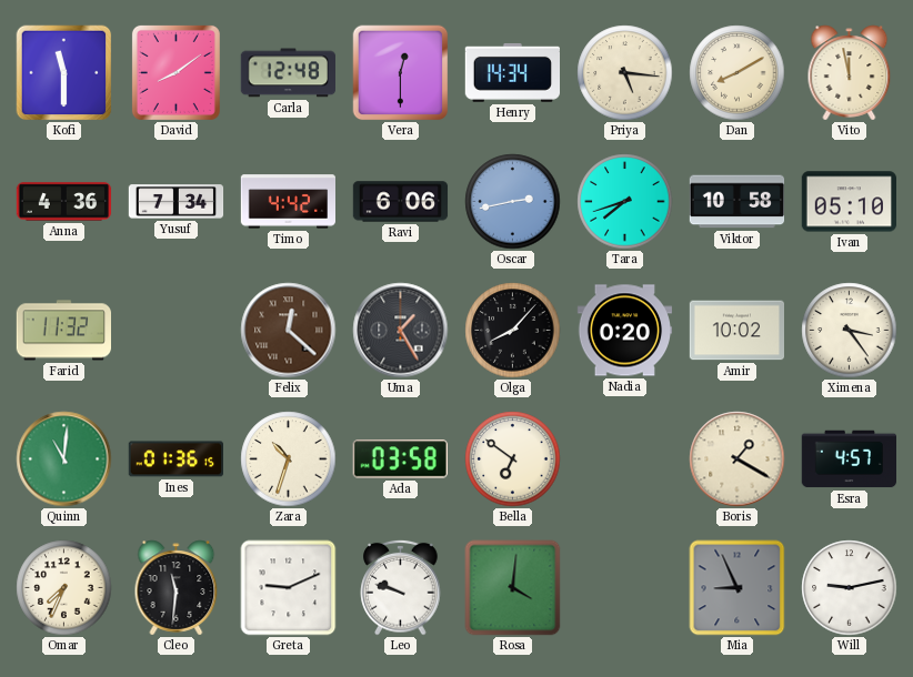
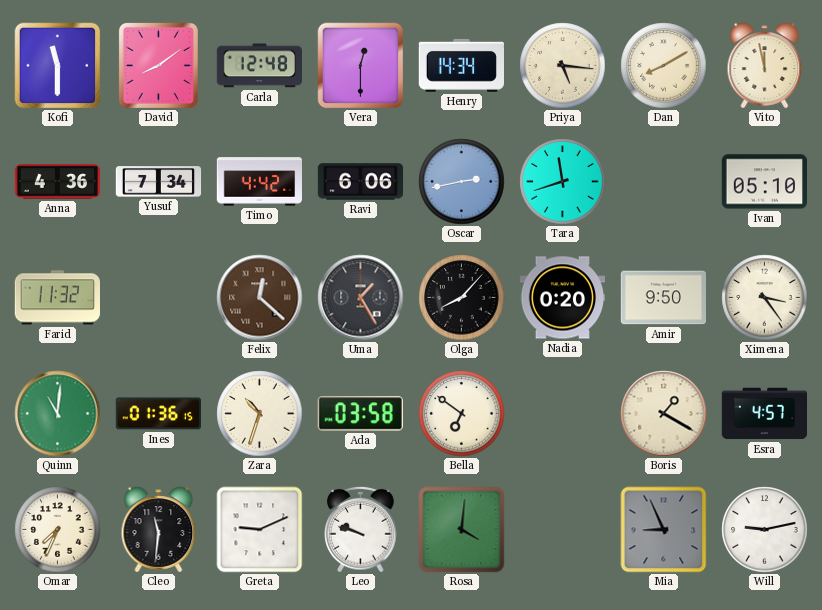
Tara: 7:42 -> 11:42
Viktor: 10:58 -> none
Amir: 10:02 -> 9:50
